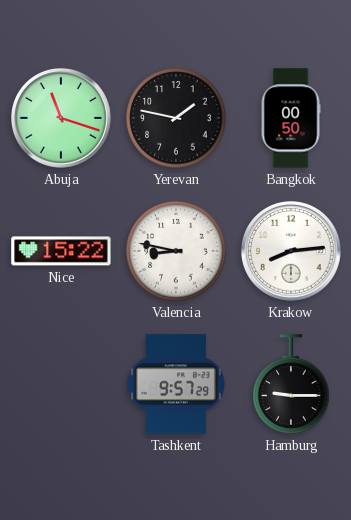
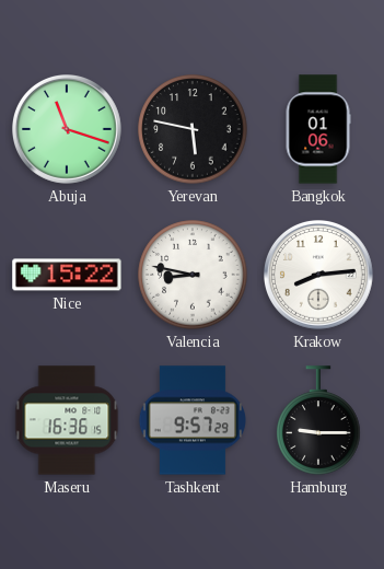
Yerevan: 1:47 -> 5:47
Bangkok: 00:50 -> 01:06
Maseru: none -> 16:36
